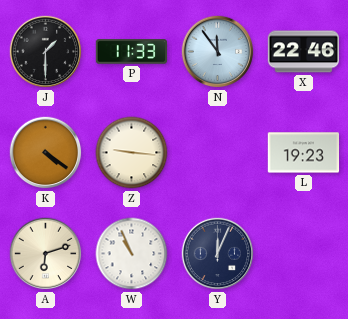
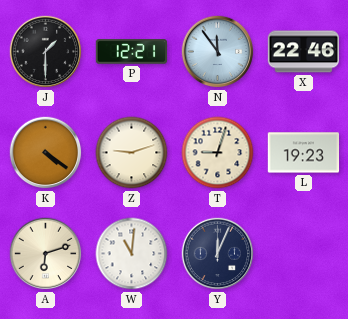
P: 11:33 -> 12:21
Z: 9:16 -> 9:12
T: none -> 9:03
W: 10:56 -> 11:01
